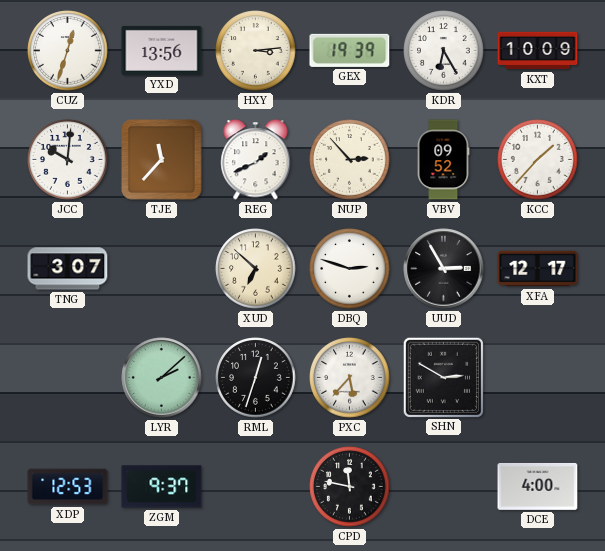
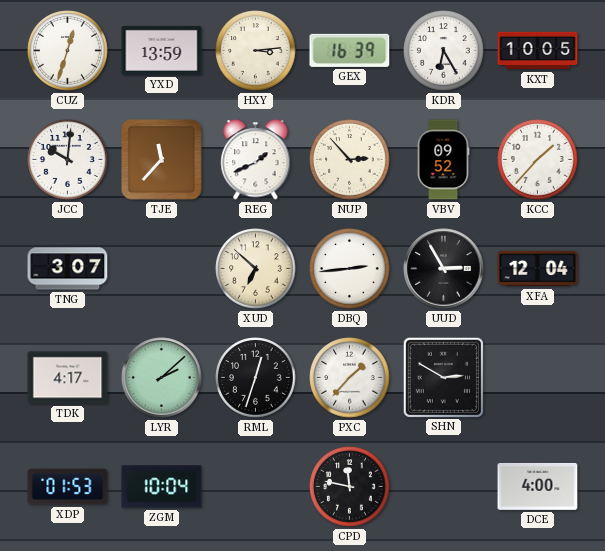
YXD: 13:56 -> 13:59
GEX: 19:39 -> 16:39
KXT: 10:09 -> 10:05
DBQ: 2:48 -> 2:44
XFA: 12:17 -> 12:04
TDK: none -> 4:17
PXC: 5:37 -> 1:37
XDP: 12:53 -> 01:53
ZGM: 9:37 -> 10:04
